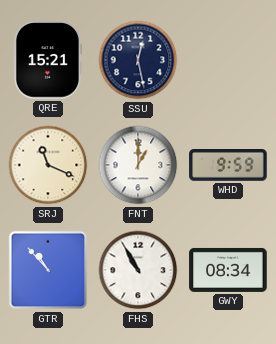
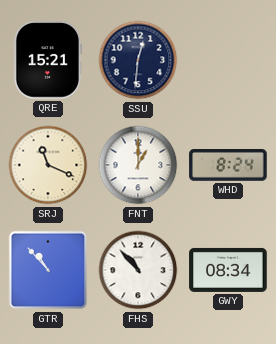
SSU: 12:28 -> 12:31
WHD: 9:59 -> 8:24
FHS: 10:55 -> 10:53
